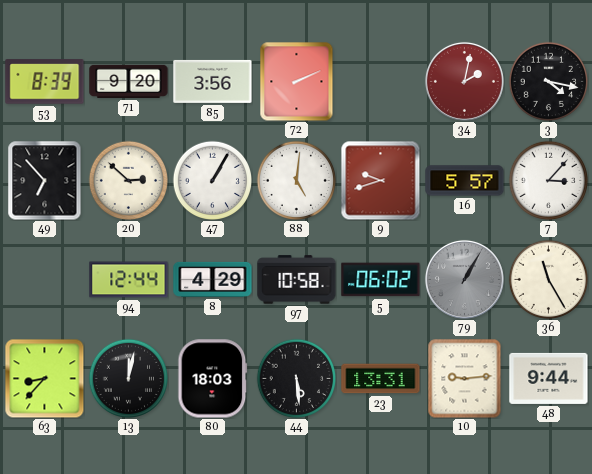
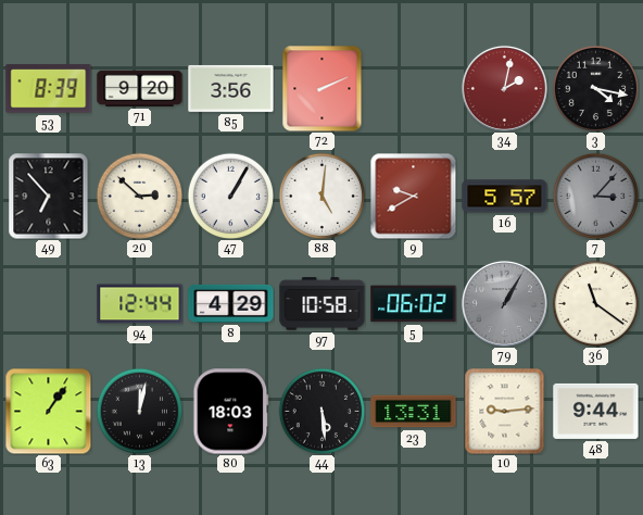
9: 9:42 -> 9:40
7 dial: white -> grey
36: 11:25 -> 11:21
63: 8:37 -> 1:06
